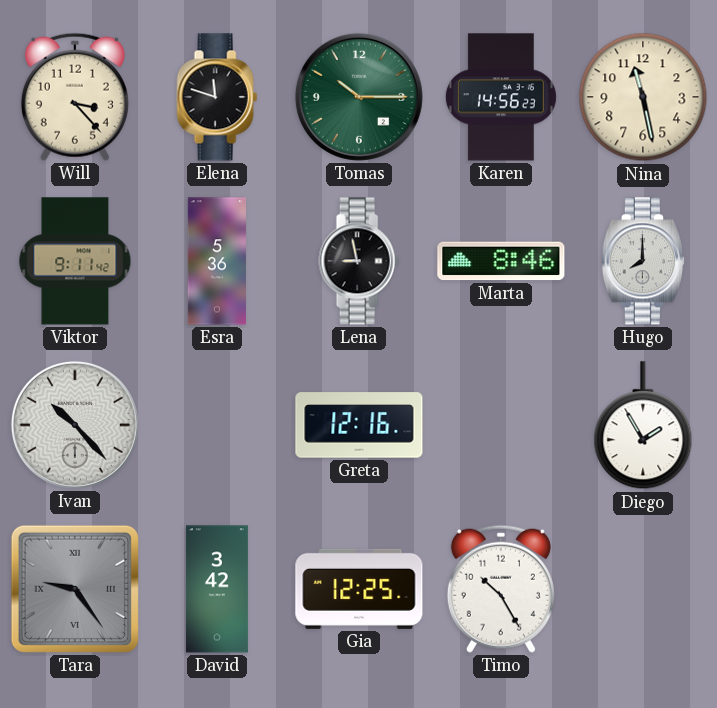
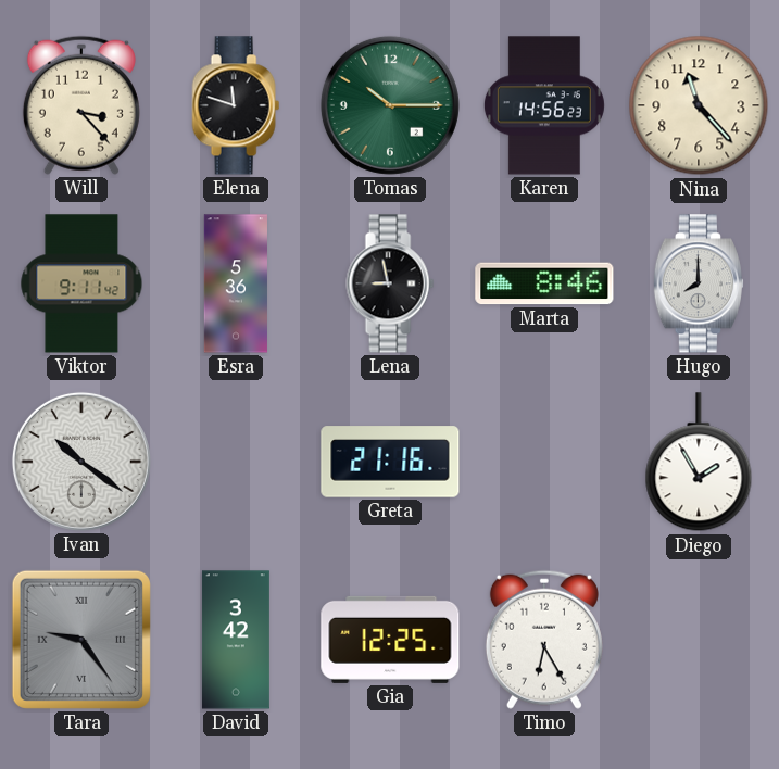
Nina: 11:28 -> 11:23
Ivan: 10:23 -> 10:21
Greta: 12:16 -> 21:16
Timo: 10:25 -> 6:25
